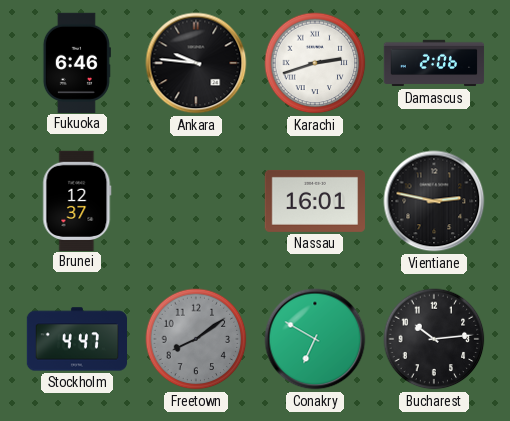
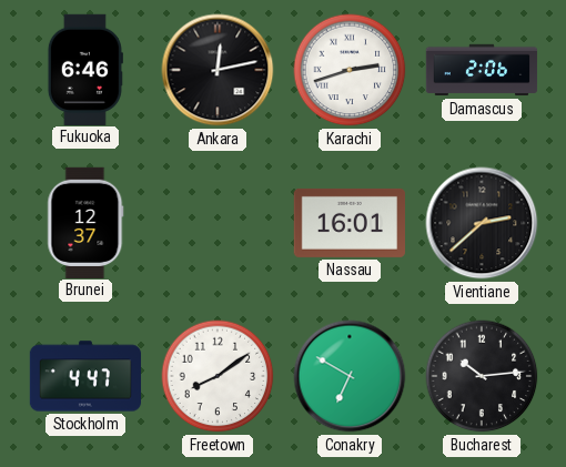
Ankara: 9:46 -> 12:13
Vientiane: 2:47 -> 2:38
Freetown dial: grey -> white
